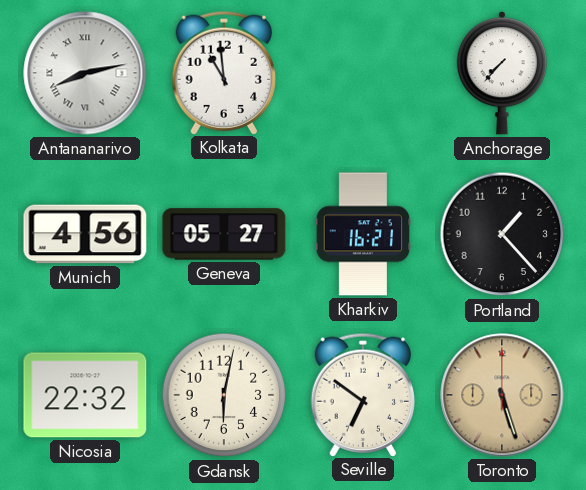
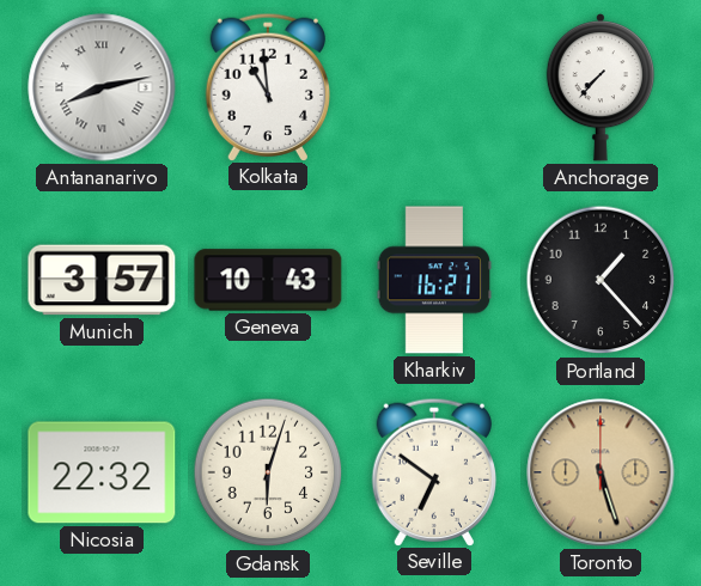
Munich: 4:56 -> 3:57
Geneva: 05:27 -> 10:43
Gdansk: 6:02 -> 6:03
